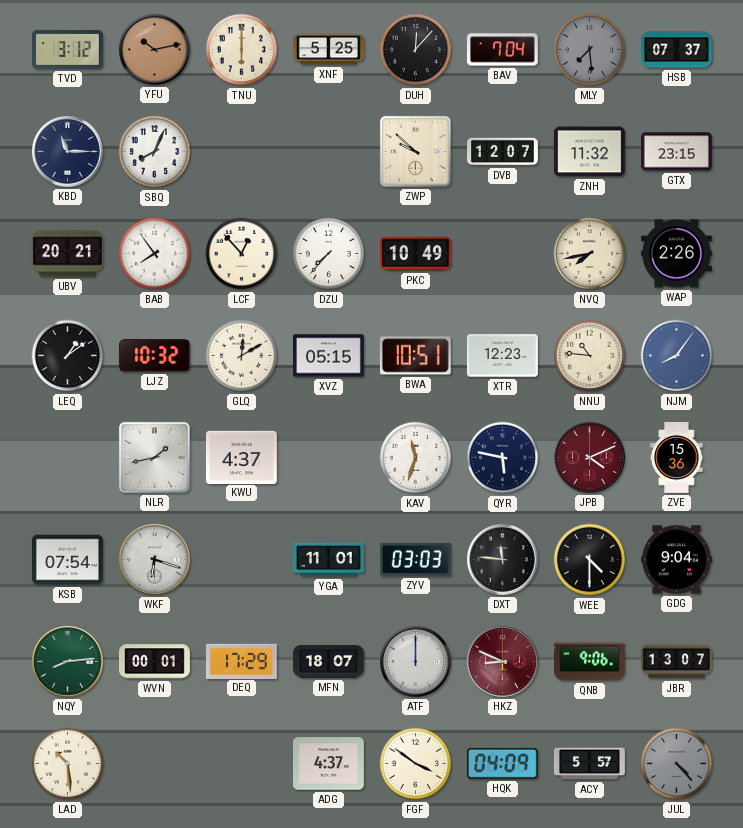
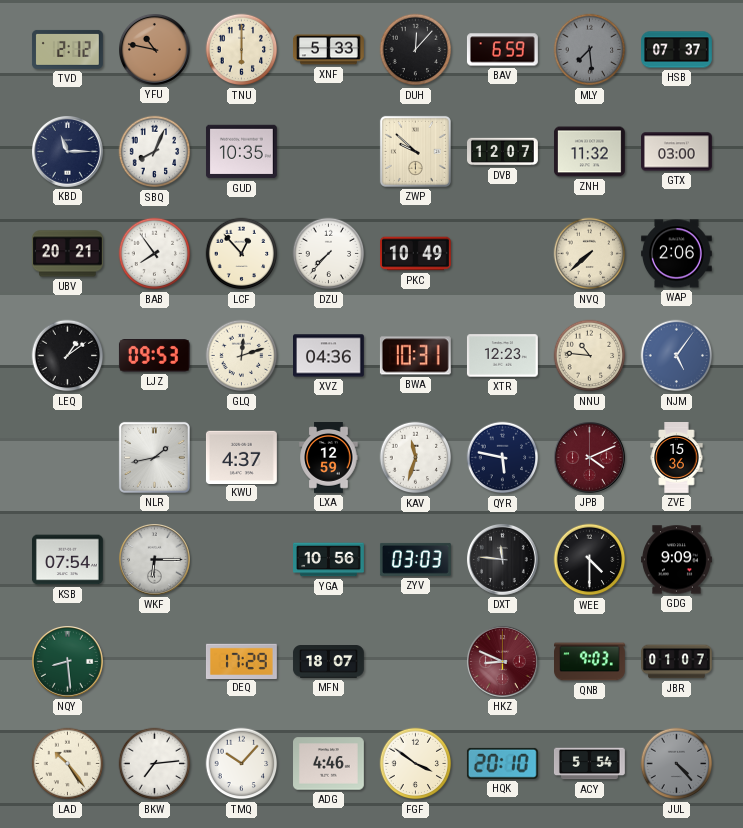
TVD: 3:12 -> 2:12
YFU: 10:13 -> 10:47
XNF: 5:25 -> 5:33
BAV: 7:04 -> 6:59
GUD: none -> 10:35
GTX: 23:15 -> 03:00
NVQ: 7:43 -> 7:38
WAP: 2:26 -> 2:06
LJZ: 10:32 -> 09:53
GLQ: 12:10 -> 12:12
XVZ: 05:15 -> 04:36
BWA: 10:51 -> 10:31
NJM: 8:06 -> 5:06
LXA: none -> 12:59
WKF: 6:18 -> 6:15
YGA: 11:01 -> 10:56
GDG: 9:04 -> 9:09
NQY: 8:14 -> 8:29
WVN: 00:01 -> none
ATF: 12:00 -> none
QNB: 9:06 -> 9:03
JBR: 13:07 -> 01:07
LAD: 10:29 -> 10:24
BKW: none -> 7:14
TMQ: none -> 10:07
ADG: 4:37 -> 4:46
HQK: 04:09 -> 20:10
ACY: 5:57 -> 5:54
